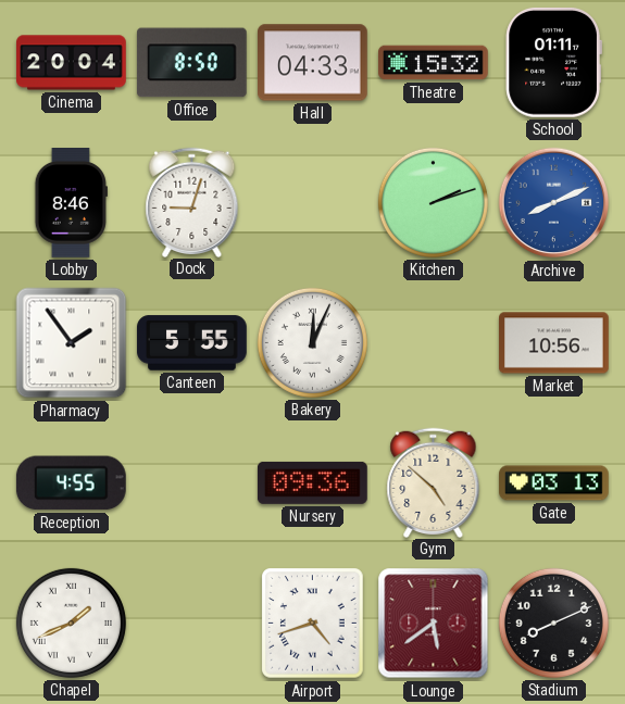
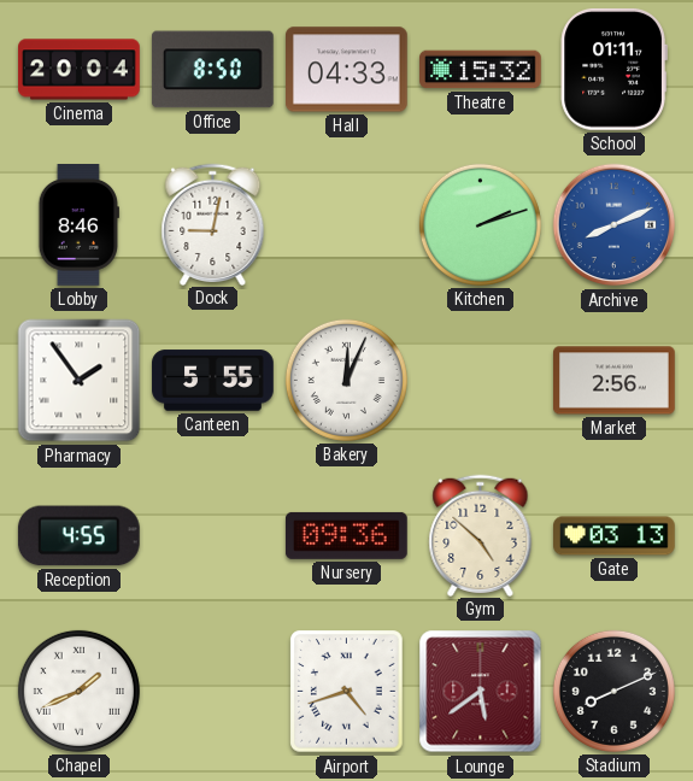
Dock: 9:03 -> 9:02
Market: 10:56 -> 2:56
